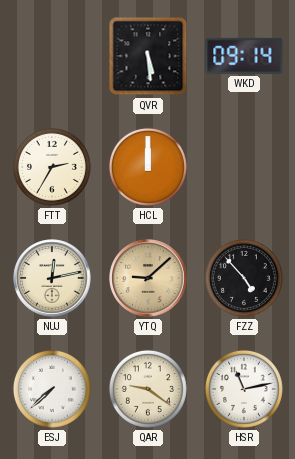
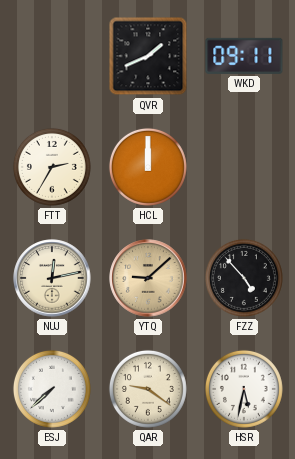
QVR: 5:29 -> 1:41
WKD: 09:14 -> 09:11
HSR: 11:13 -> 5:32
